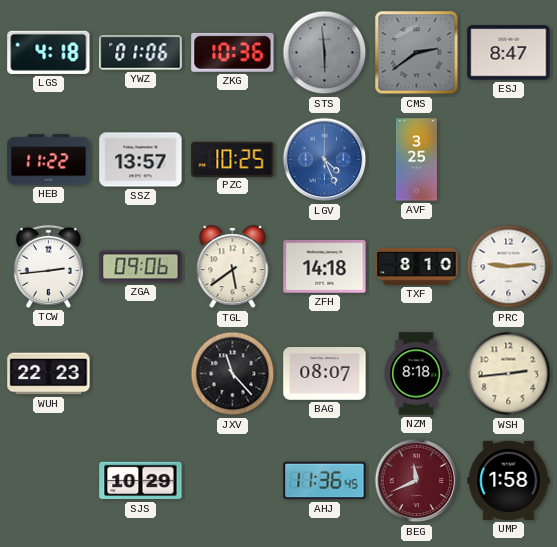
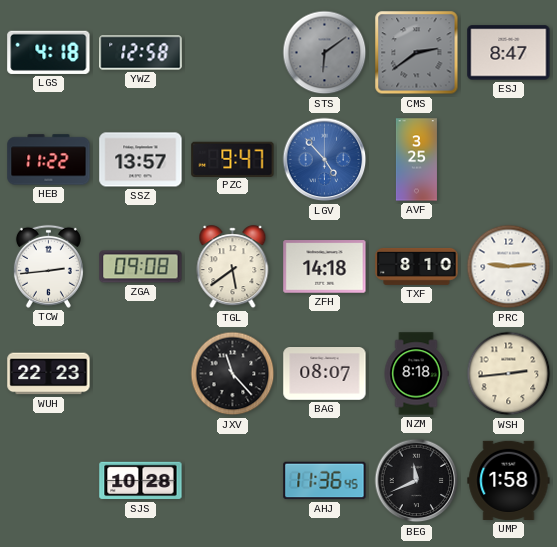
YWZ: 01:06 -> 12:58
ZKG: 10:36 -> none
STS: 5:59 -> 6:09
PZC: 10:25 -> 9:47
LGV: 4:26 -> 4:53
ZGA: 09:06 -> 09:08
SJS: 10:29 -> 10:28
BEG dial: burgundy -> black
